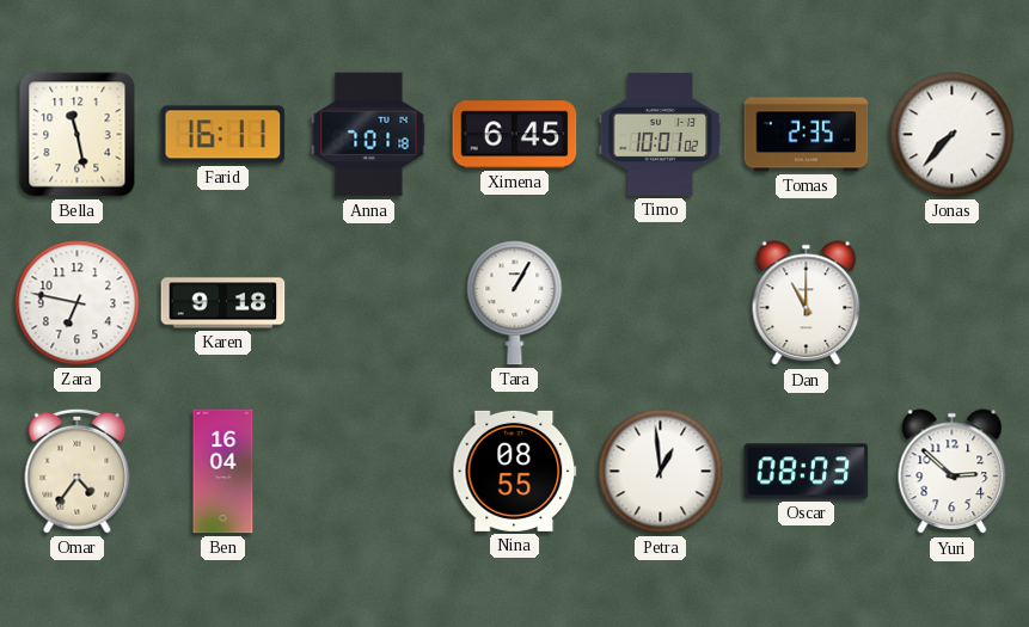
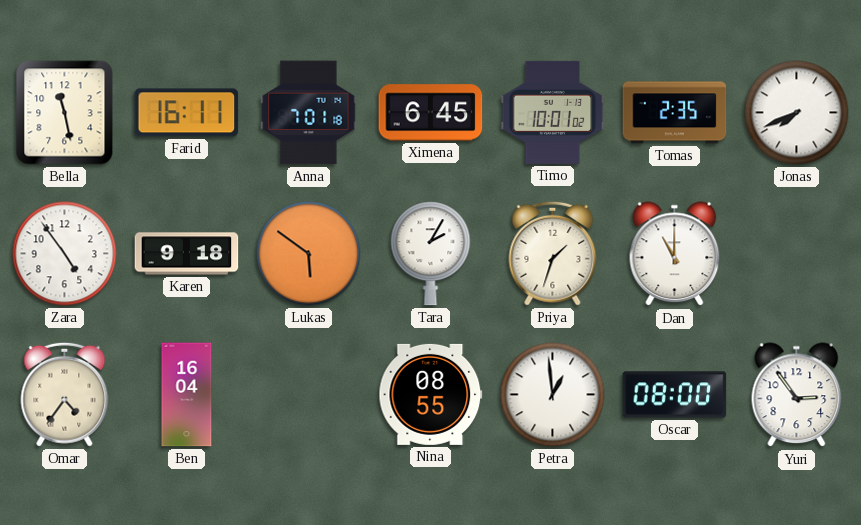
Jonas: 7:37 -> 7:41
Zara: 6:47 -> 4:54
Lukas: none -> 5:51
Tara: 1:05 -> 2:05
Priya: none -> 1:33
Oscar: 08:03 -> 08:00
Yuri: 2:52 -> 2:54
